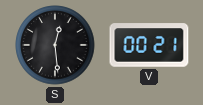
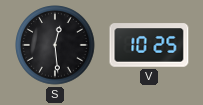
V: 00:21 -> 10:25
